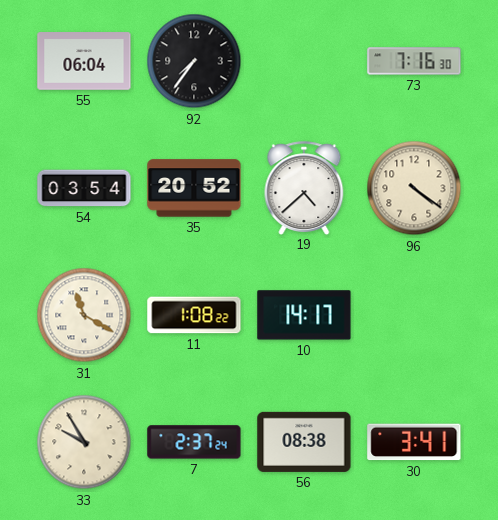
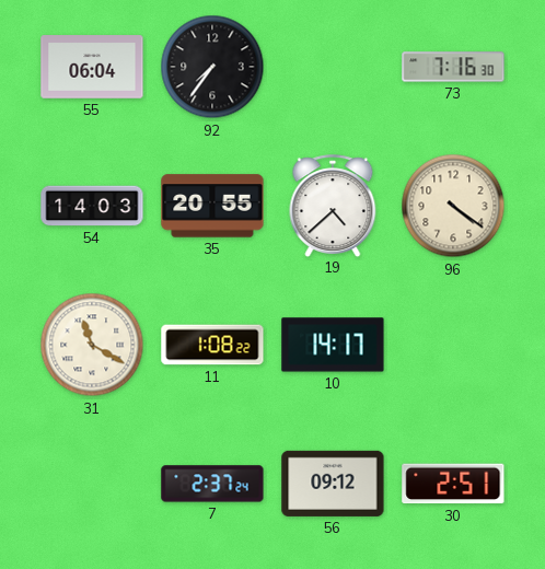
54: 03:54 -> 14:03
35: 20:52 -> 20:55
33: 9:55 -> none
56: 08:38 -> 09:12
30: 3:41 -> 2:51
